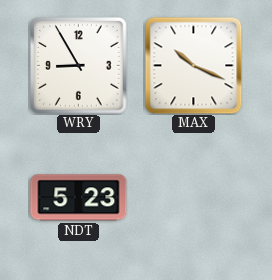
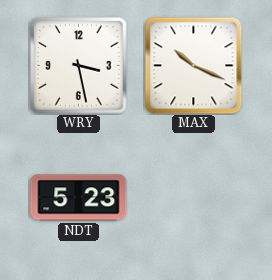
WRY: 8:55 -> 3:28
